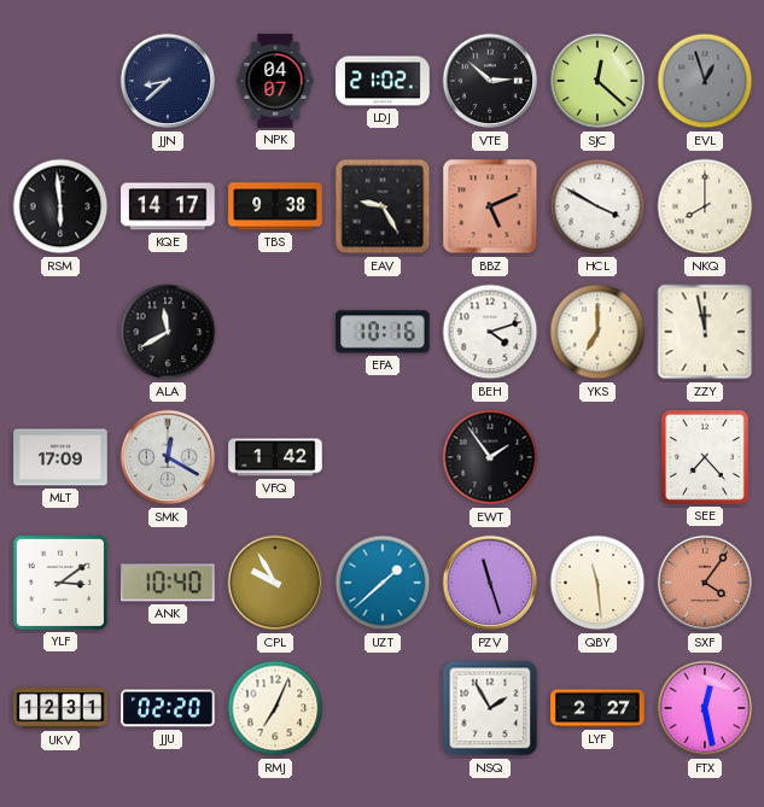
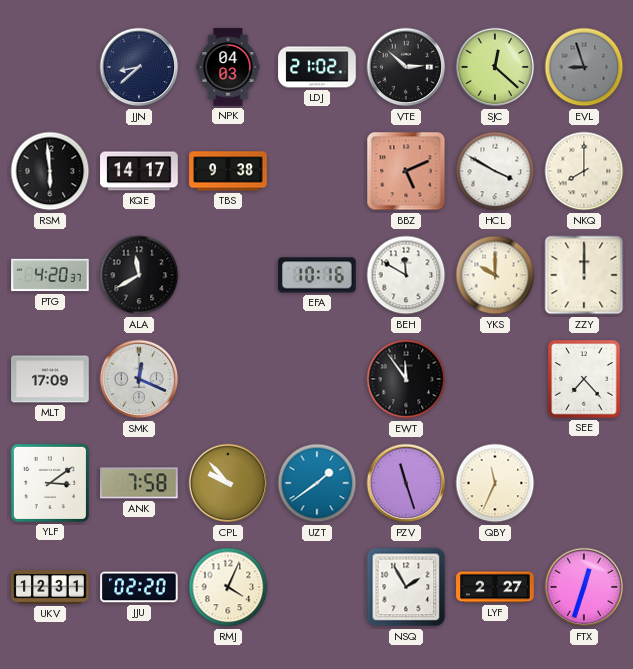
NPK: 04:07 -> 04:03
EVL: 12:57 -> 8:57
EAV: 9:25 -> none
PTG: none -> 4:20
BEH: 4:12 -> 11:50
YKS: 7:00 -> 10:00
ZZY: 11:58 -> 12:00
SMK: 12:20 -> 12:19
VFQ: 1:42 -> none
EWT: 1:54 -> 11:54
ANK: 10:40 -> 7:58
CPL: 9:55 -> 9:53
UZT: 1:38 -> 1:39
QBY: 11:29 -> 11:34
SXF: 4:06 -> none
RMJ: 7:04 -> 4:04
FTX: 12:28 -> 12:33
